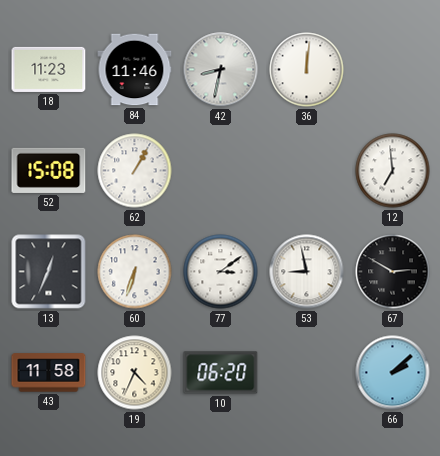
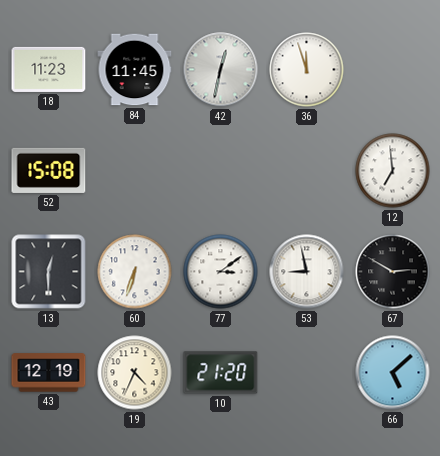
84: 11:46 -> 11:45
42: 8:32 -> 12:32
36: 12:01 -> 11:57
62: 1:05 -> none
13: 12:34 -> 12:30
43: 11:58 -> 12:19
10: 06:20 -> 21:20
66: 2:08 -> 5:08
